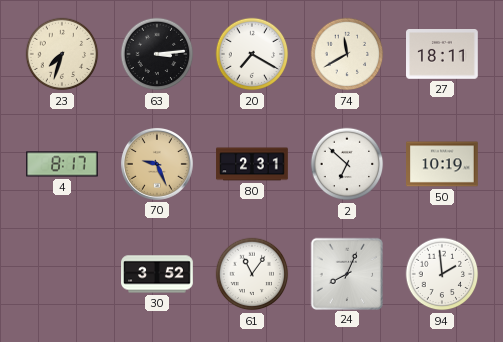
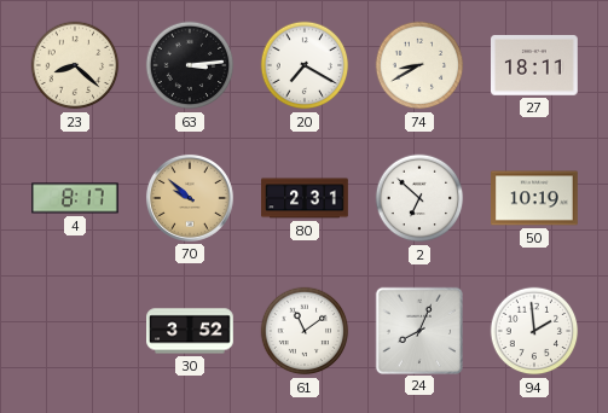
23: 7:33 -> 8:22
74: 11:40 -> 8:40
70: 9:26 -> 9:52
61: 11:06 -> 11:09
